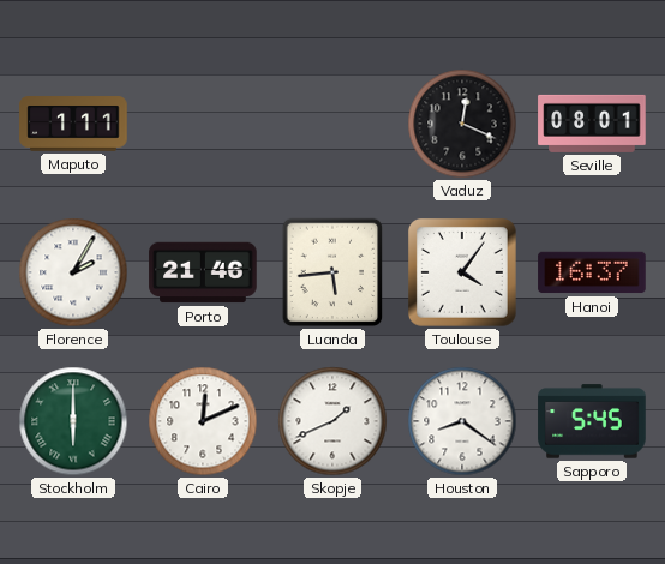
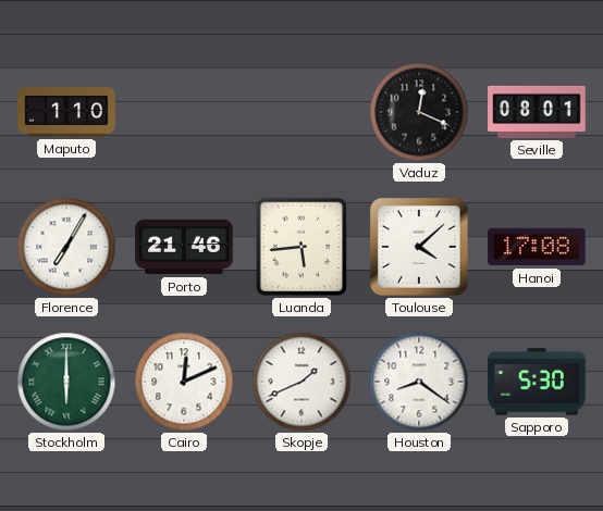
Maputo: 1:11 -> 1:10
Florence: 2:05 -> 7:05
Toulouse: 4:06 -> 4:08
Hanoi: 16:37 -> 17:08
Sapporo: 5:45 -> 5:30
